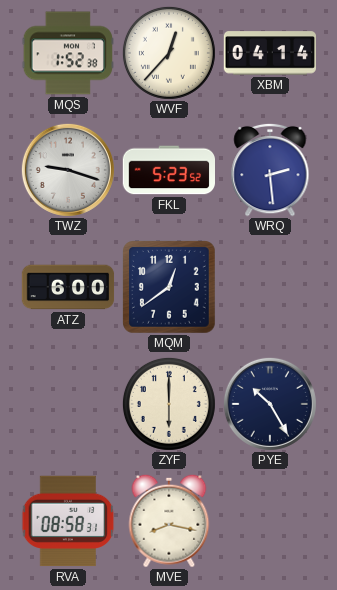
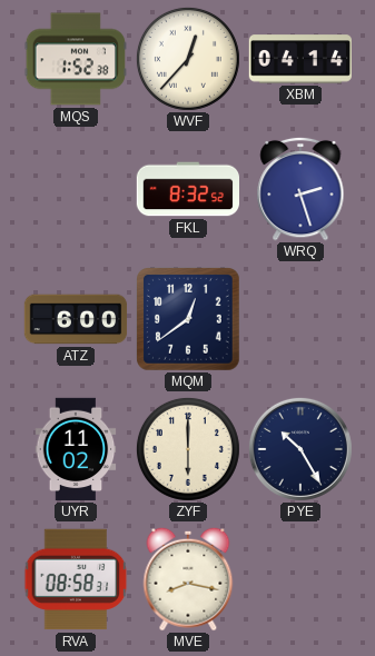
TWZ: 9:18 -> none
FKL: 5:23 -> 8:32
WRQ: 2:29 -> 2:27
UYR: none -> 11:02
